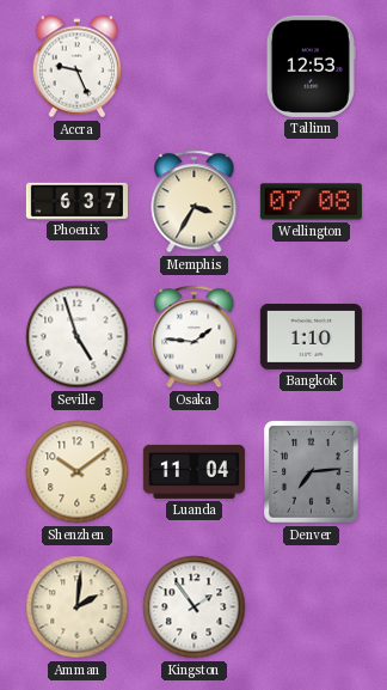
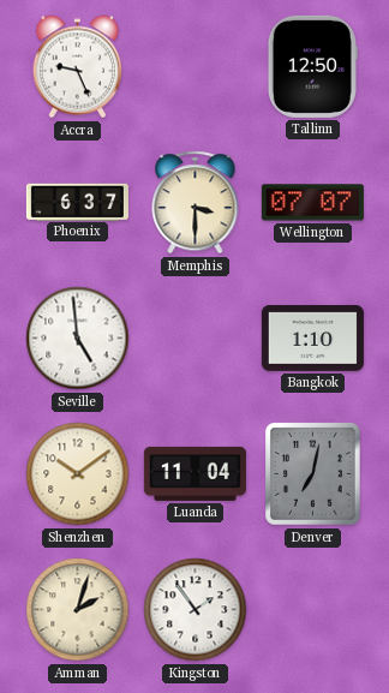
Tallinn: 12:53 -> 12:50
Memphis: 3:35 -> 3:30
Wellington: 07:08 -> 07:07
Seville: 4:57 -> 4:59
Osaka: 1:46 -> none
Denver: 7:14 -> 7:02
Amman: 2:01 -> 2:03
